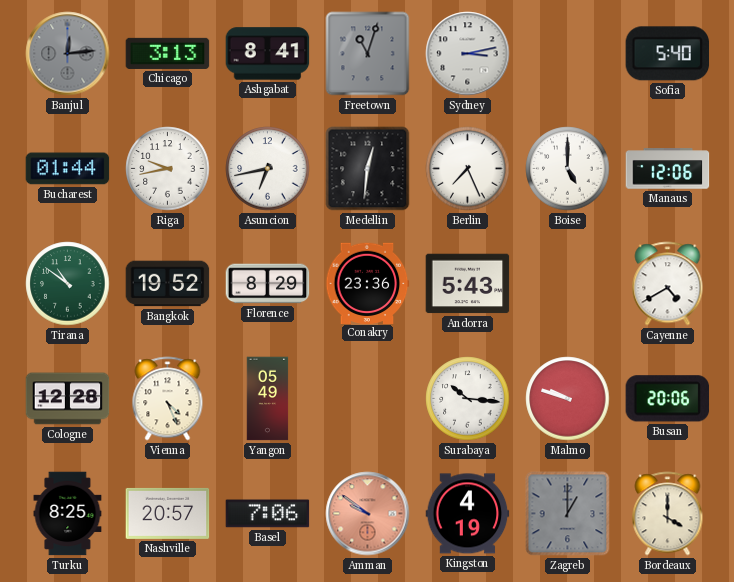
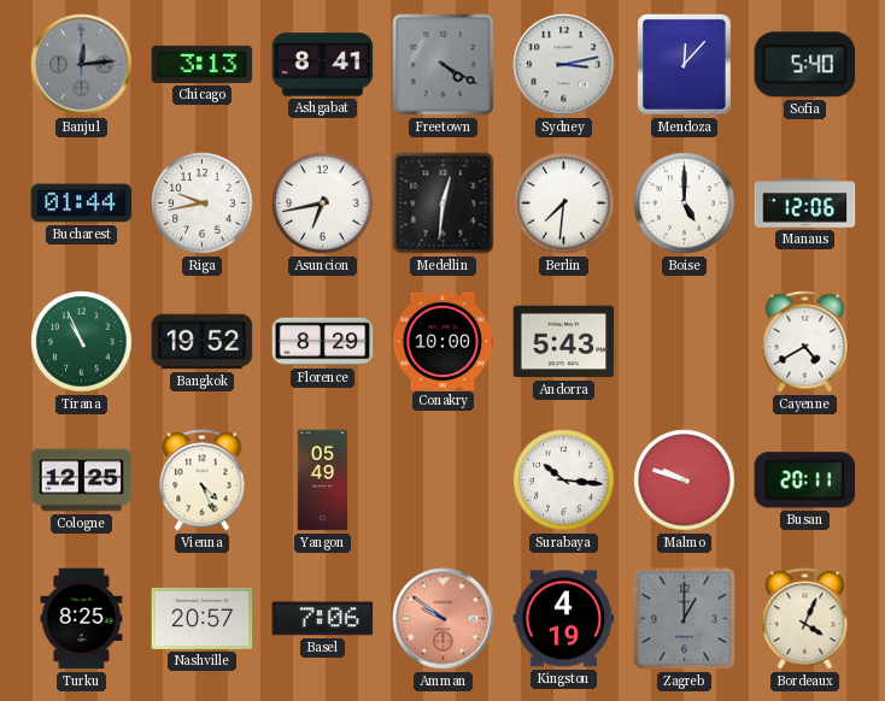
Freetown: 11:03 -> 4:20
Mendoza: none -> 12:07
Berlin: 7:26 -> 7:31
Tirana: 10:51 -> 10:56
Conakry: 23:36 -> 10:00
Cologne: 12:28 -> 12:25
Busan: 20:06 -> 20:11
Bordeaux: 4:00 -> 4:04
